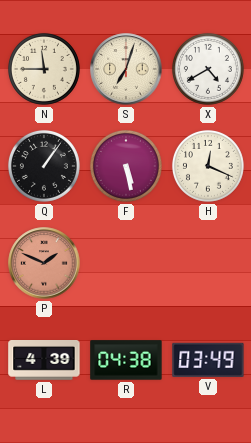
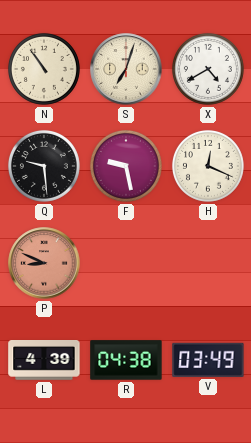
N: 11:45 -> 10:54
Q: 1:06 -> 9:29
F: 5:28 -> 9:28
P: 1:49 -> 8:49
